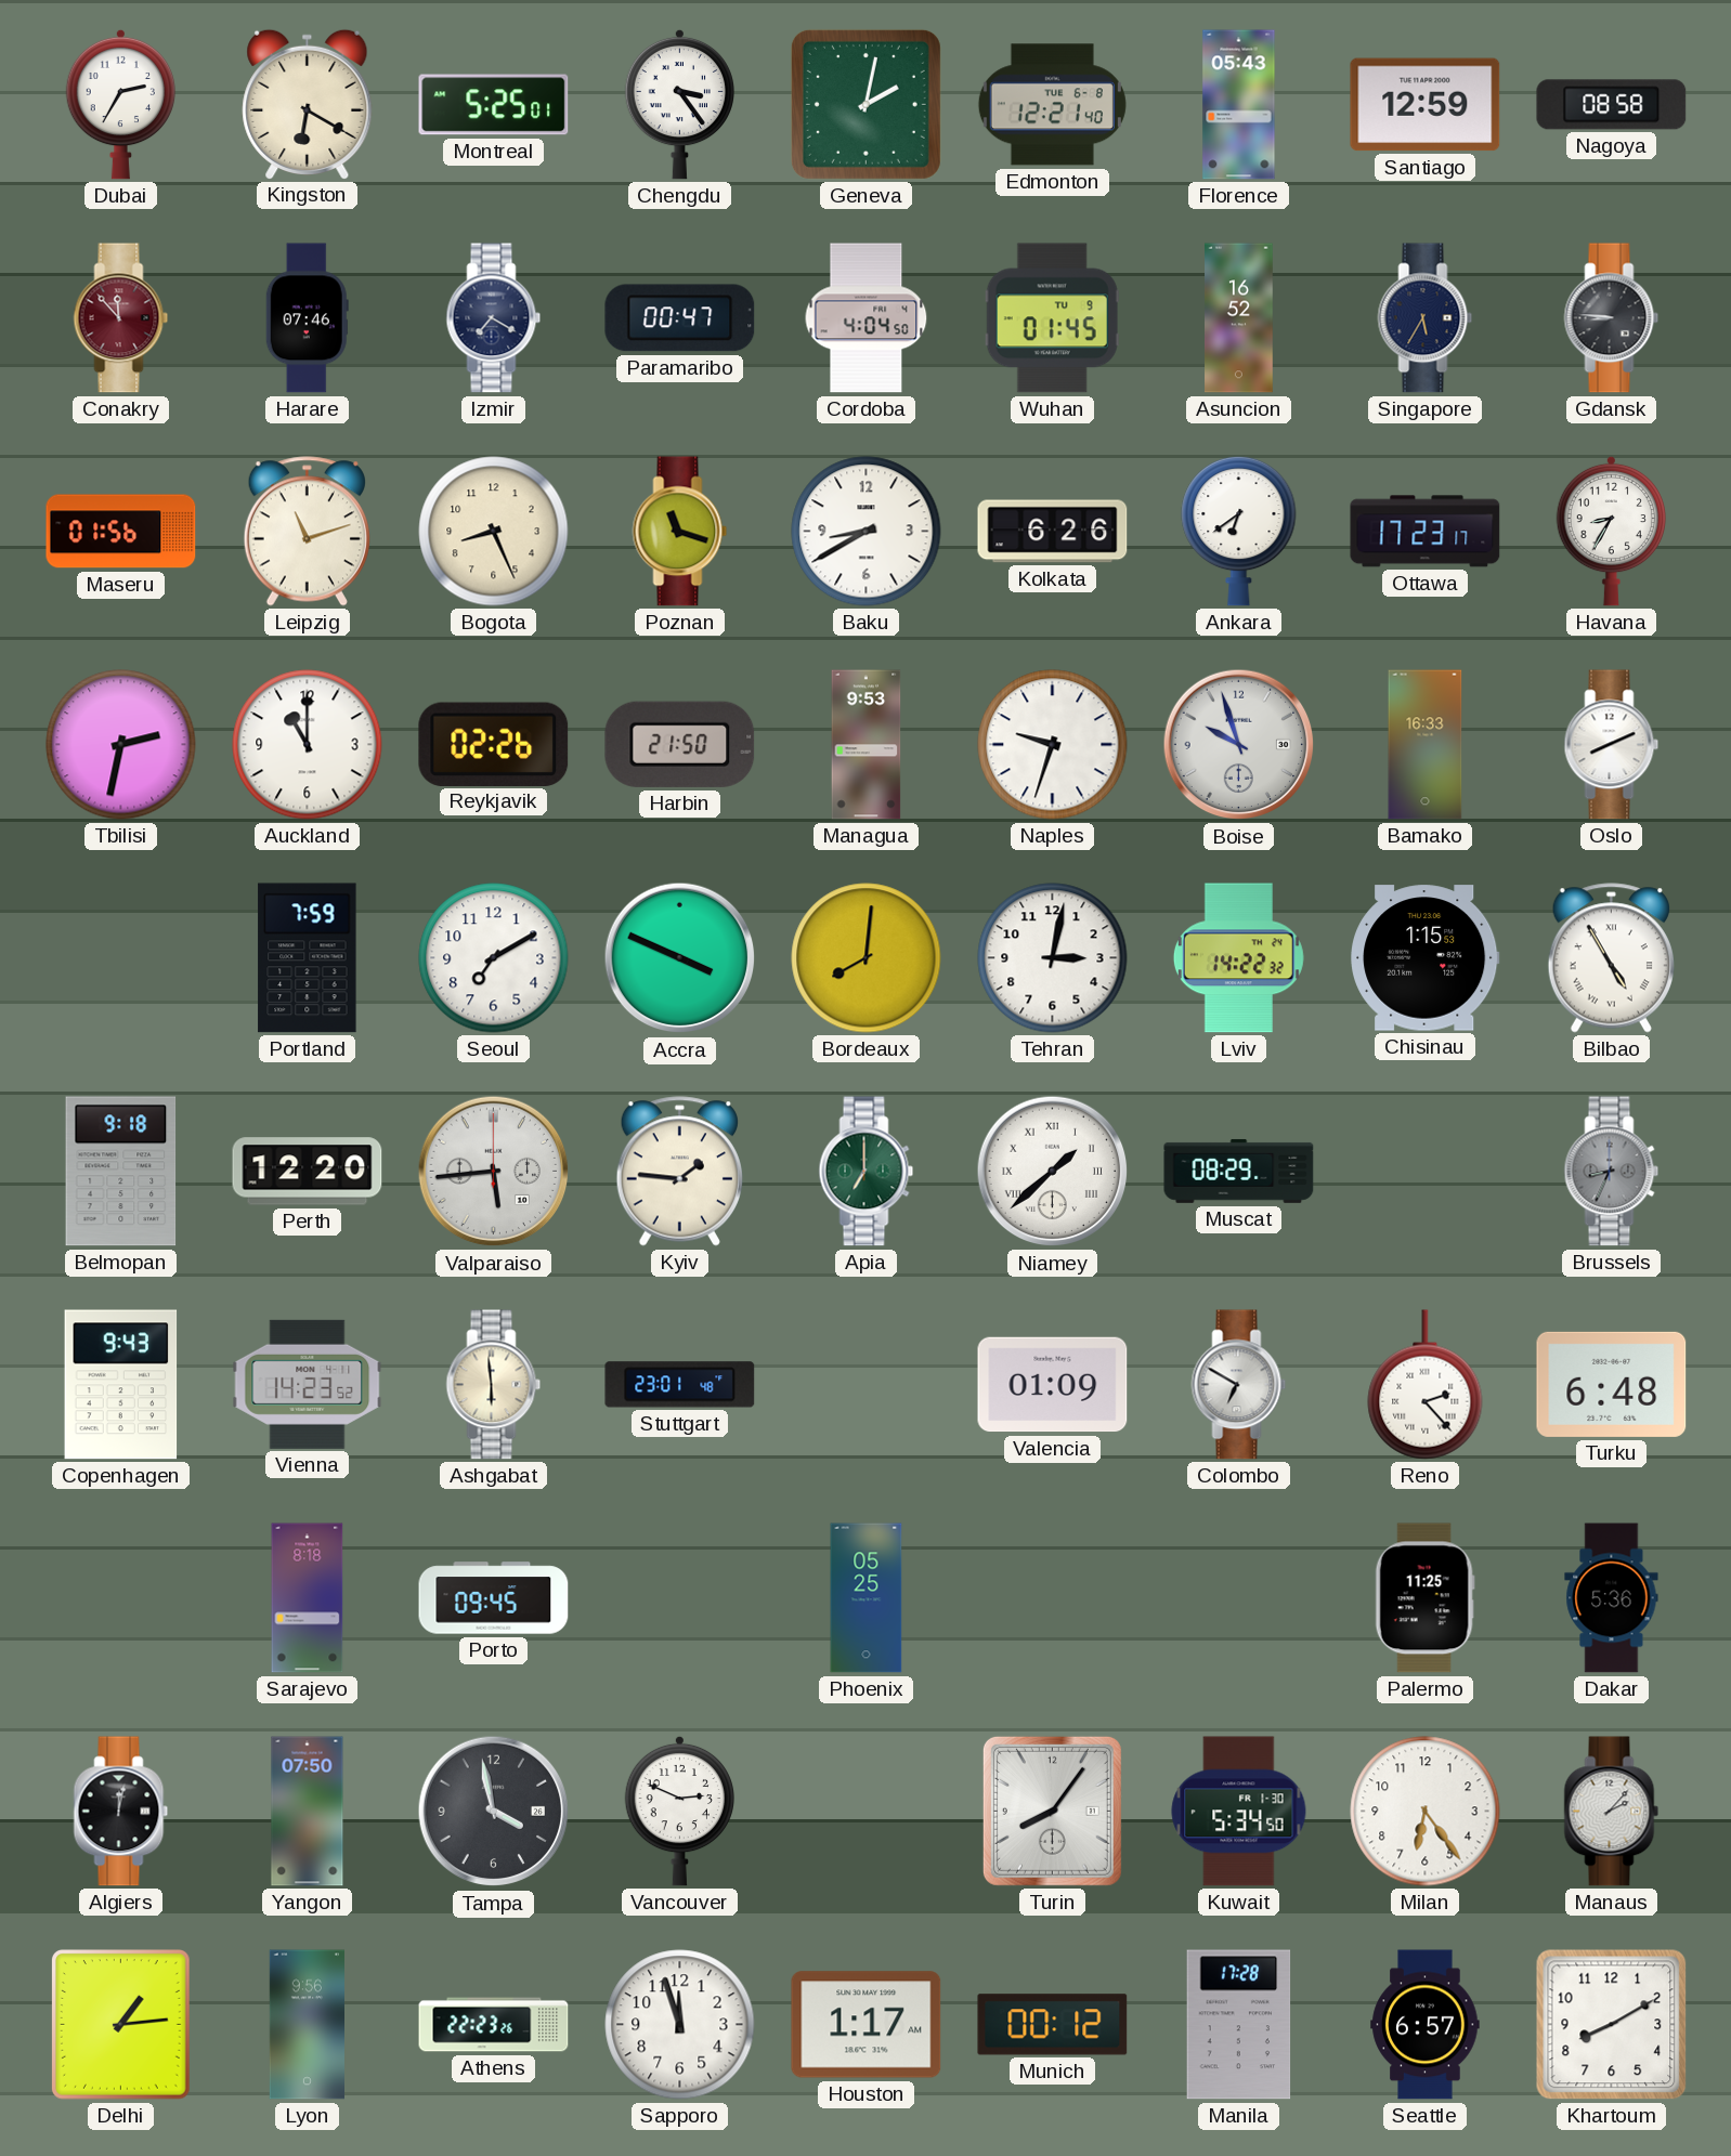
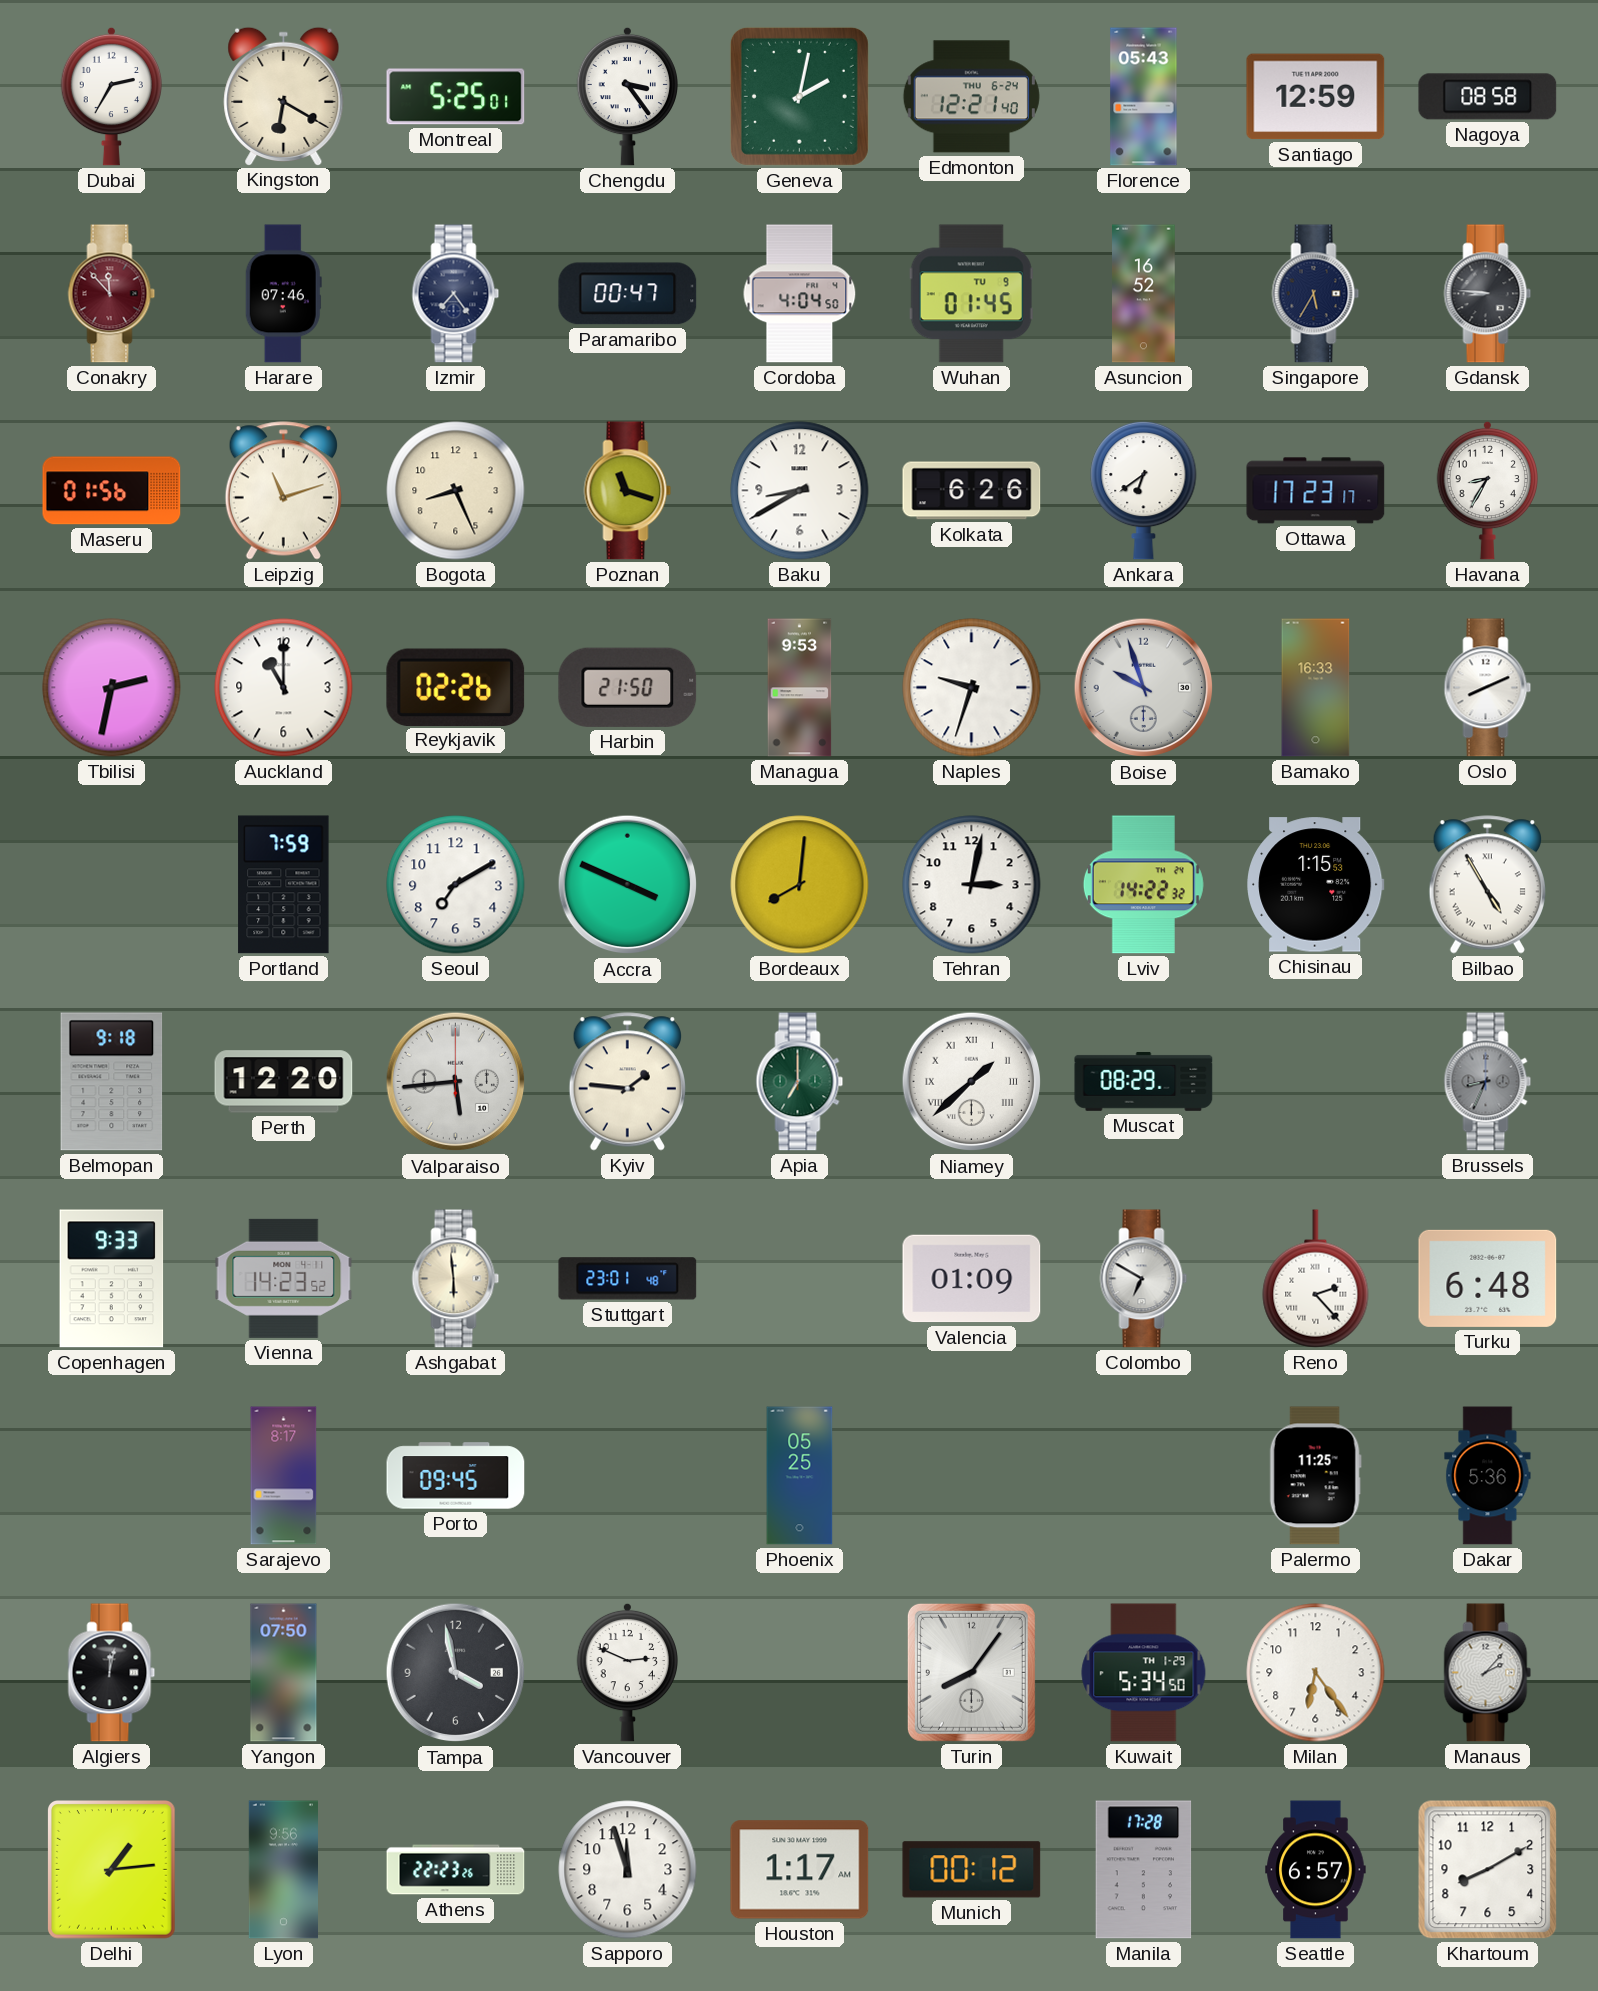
Edmonton date: TUE 6-8 -> THU 6-24
Izmir: 7:20 -> 7:24
Copenhagen: 9:43 -> 9:33
Sarajevo: 8:18 -> 8:17
Kuwait date: FR 1-30 -> TH 1-29
